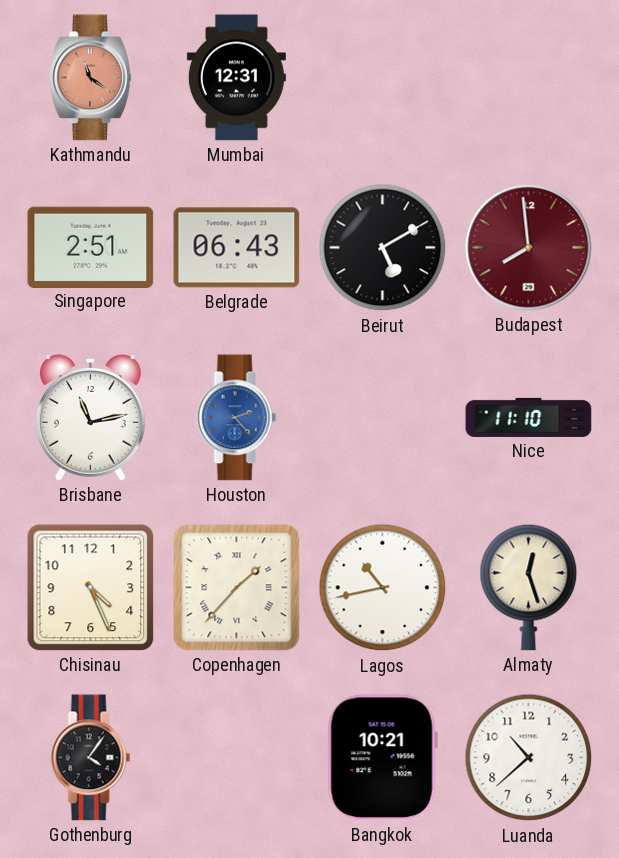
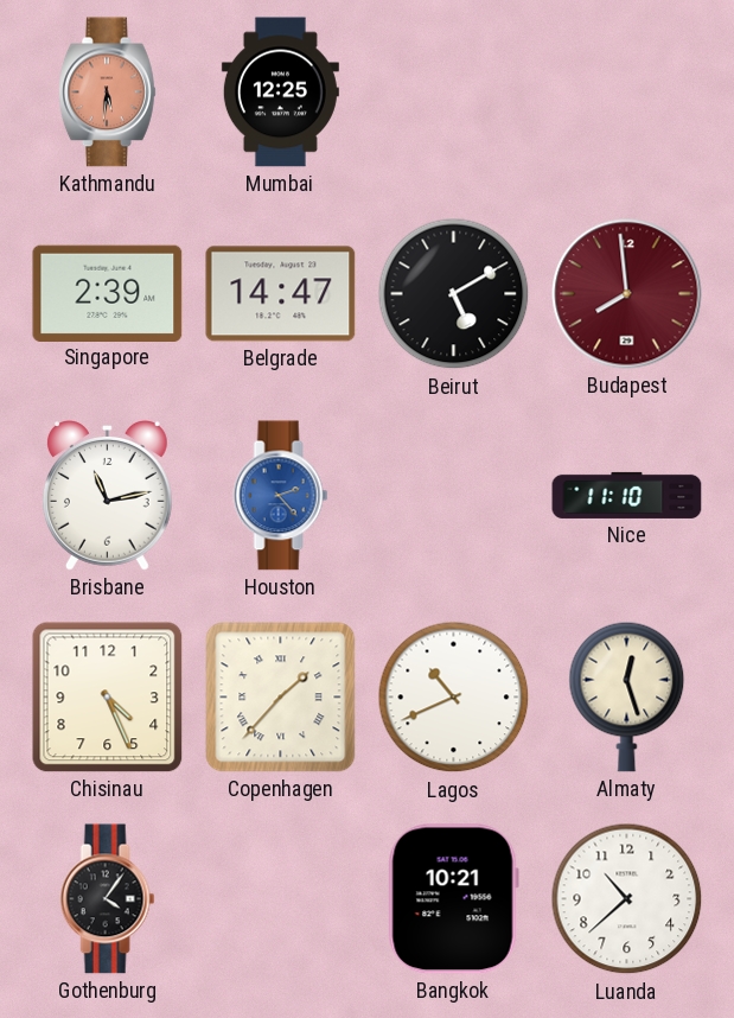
Kathmandu: 11:21 -> 5:31
Mumbai: 12:31 -> 12:25
Singapore: 2:51 -> 2:39
Belgrade: 06:43 -> 14:47
Lagos: 10:43 -> 10:41
